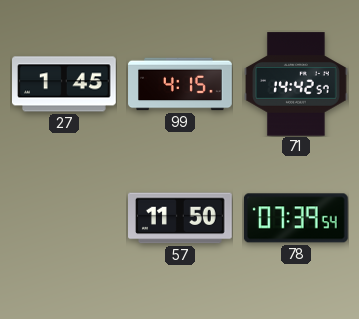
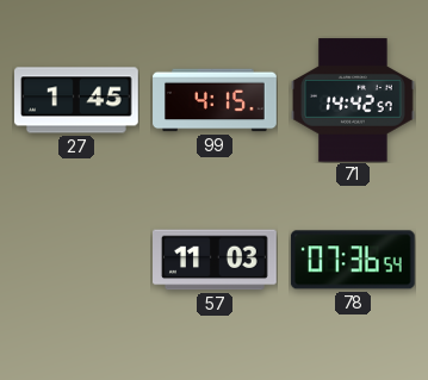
57: 11:50 -> 11:03
78: 07:39 -> 07:36
